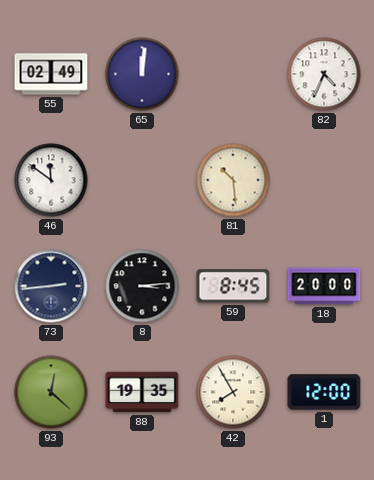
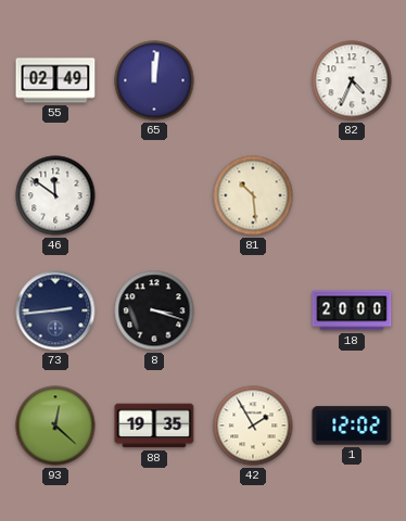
8: 3:14 -> 3:18
59: 8:45 -> none
42: 7:55 -> 1:55
1: 12:00 -> 12:02
